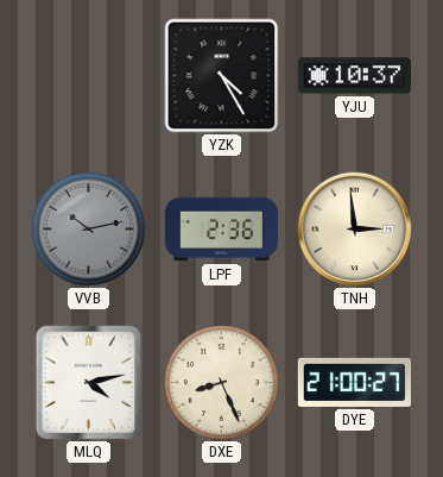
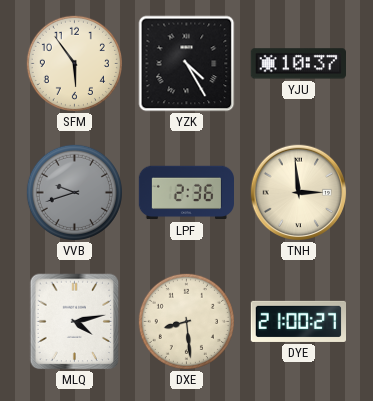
SFM: none -> 5:54
VVB: 10:13 -> 9:42
DXE: 8:26 -> 8:29
